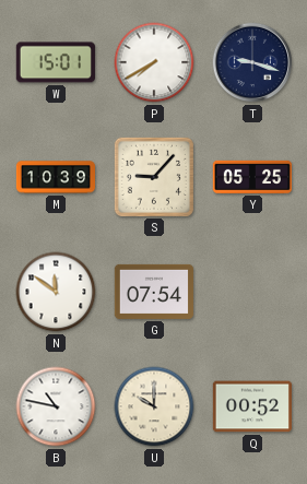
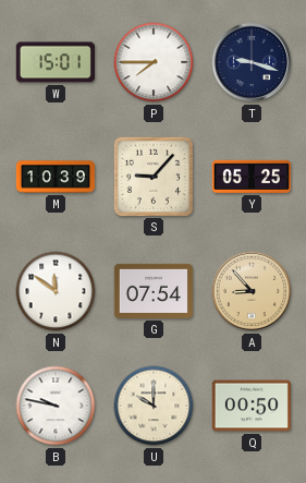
P: 7:40 -> 7:45
A: none -> 8:53
B: 10:47 -> 9:47
Q: 00:52 -> 00:50
